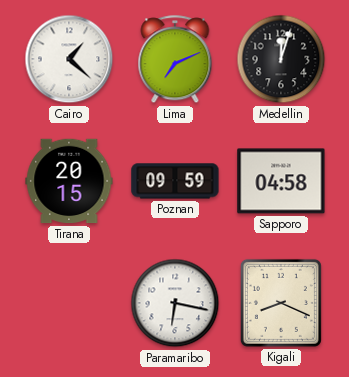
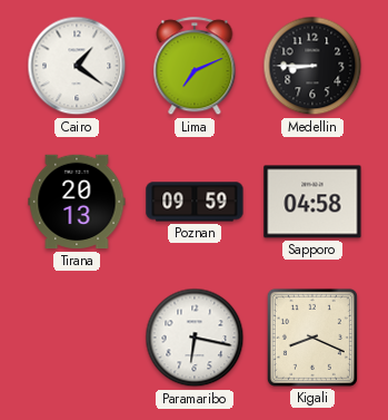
Cairo: 1:22 -> 1:21
Medellin: 12:03 -> 8:45
Tirana: 20:15 -> 20:13
